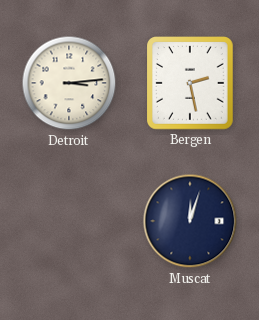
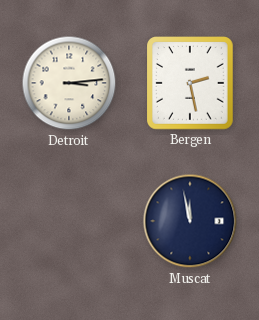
Muscat: 12:03 -> 11:58
